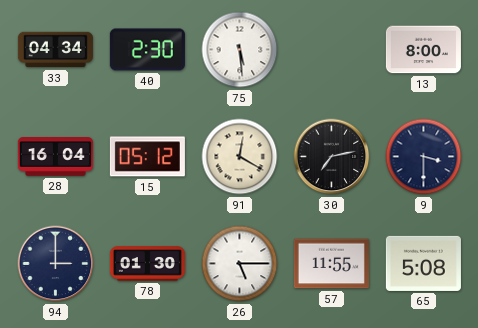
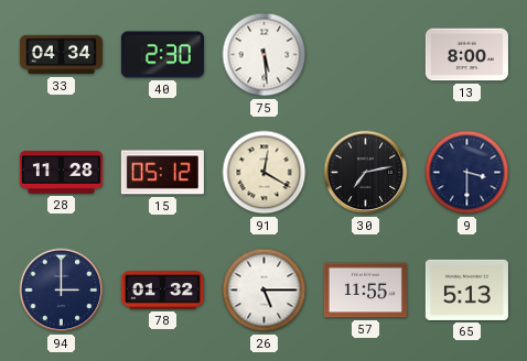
28: 16:04 -> 11:28
78: 01:30 -> 01:32
65: 5:08 -> 5:13
